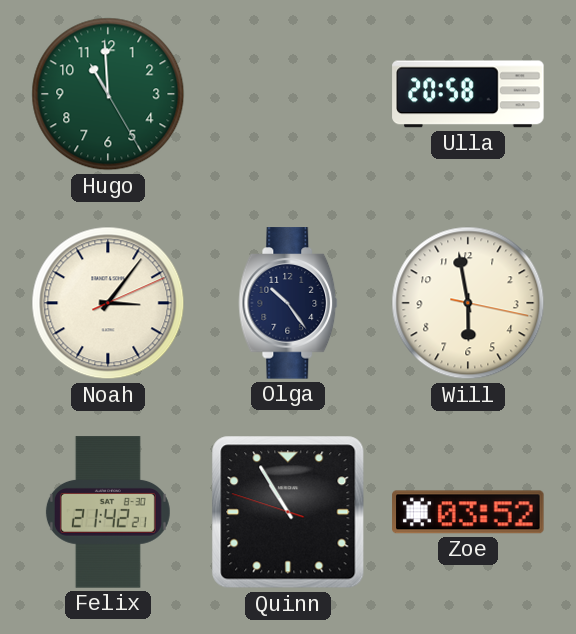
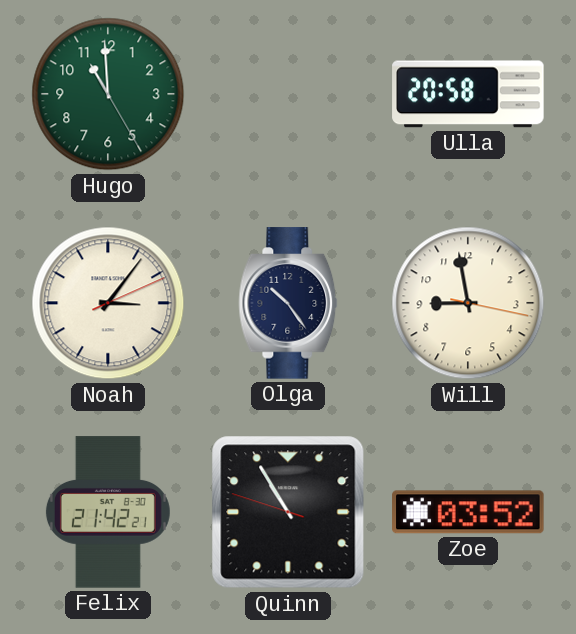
Will: 5:58 -> 8:58
